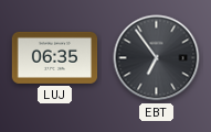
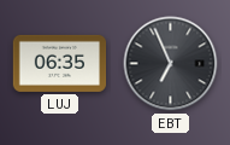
EBT: 6:54 -> 6:56
